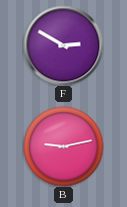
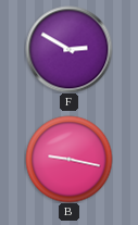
B: 9:13 -> 9:17
